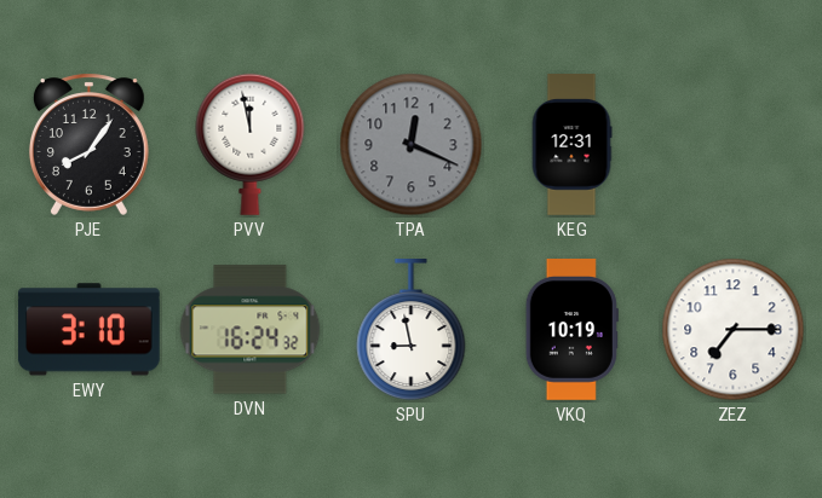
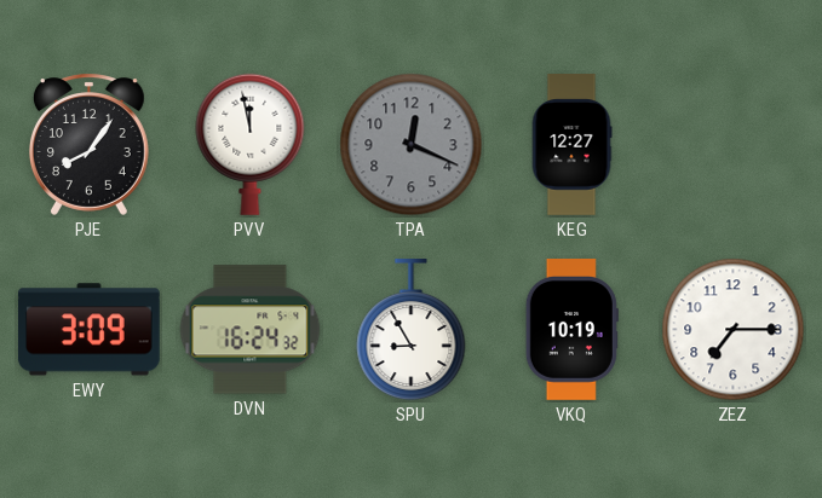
KEG: 12:31 -> 12:27
EWY: 3:10 -> 3:09
SPU: 8:58 -> 8:55
